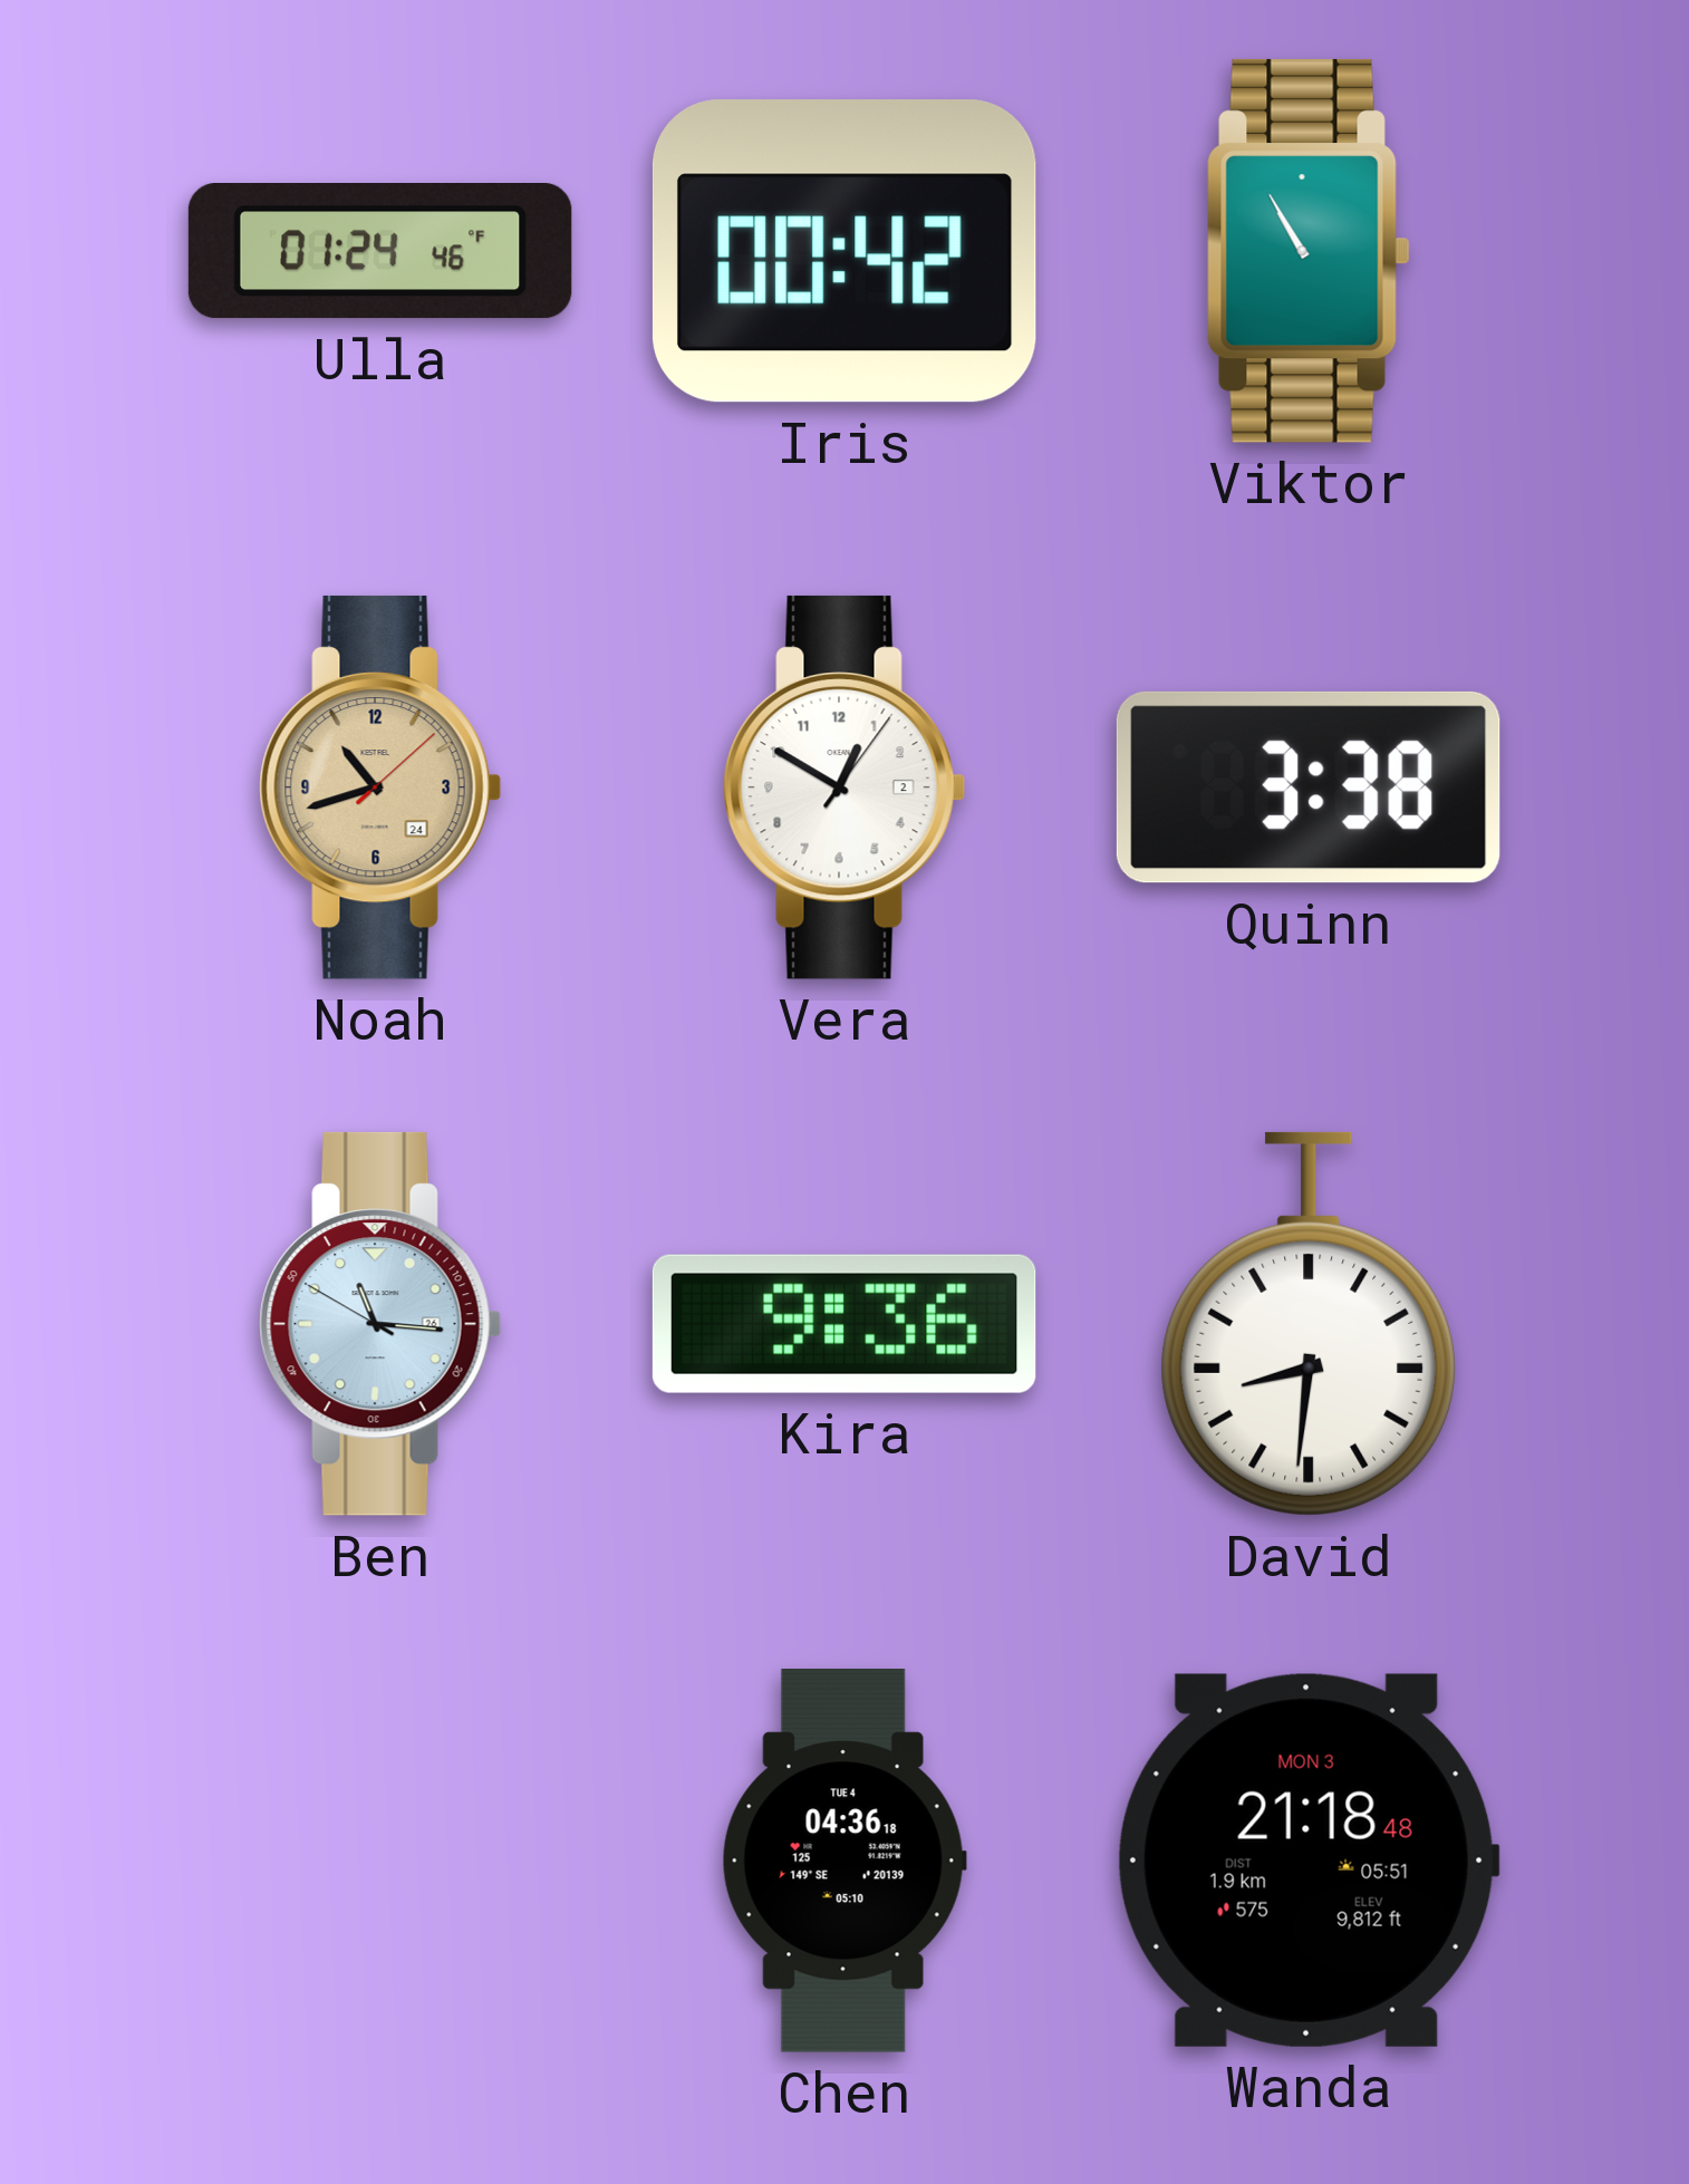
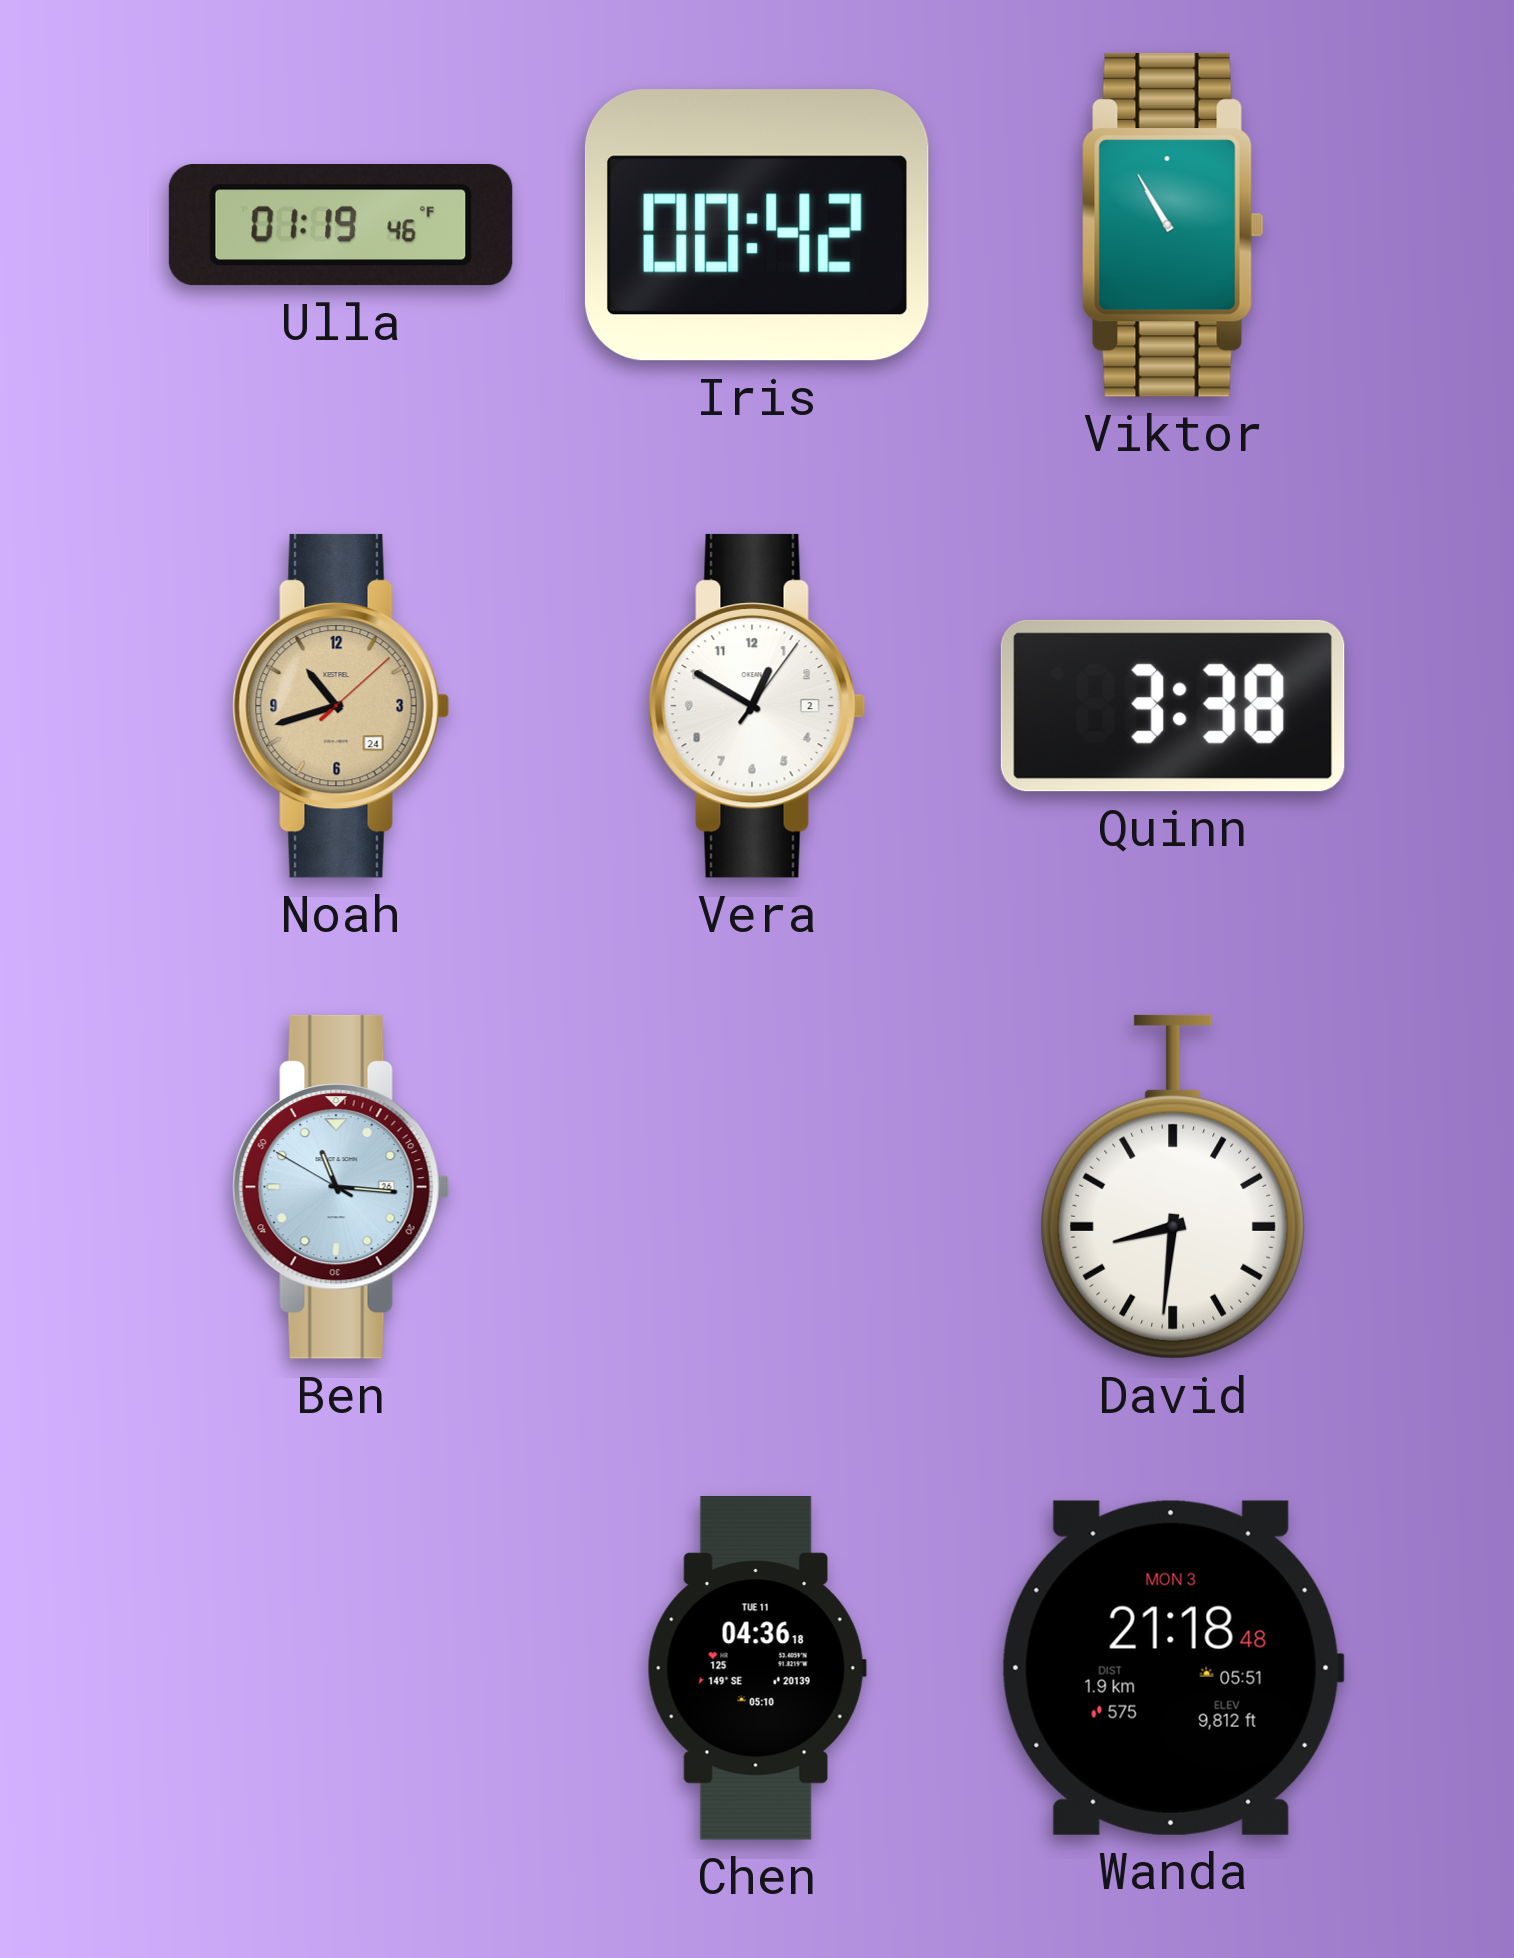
Ulla: 01:24 -> 01:19
Kira: 9:36 -> none
Chen date: TUE 4 -> TUE 11
